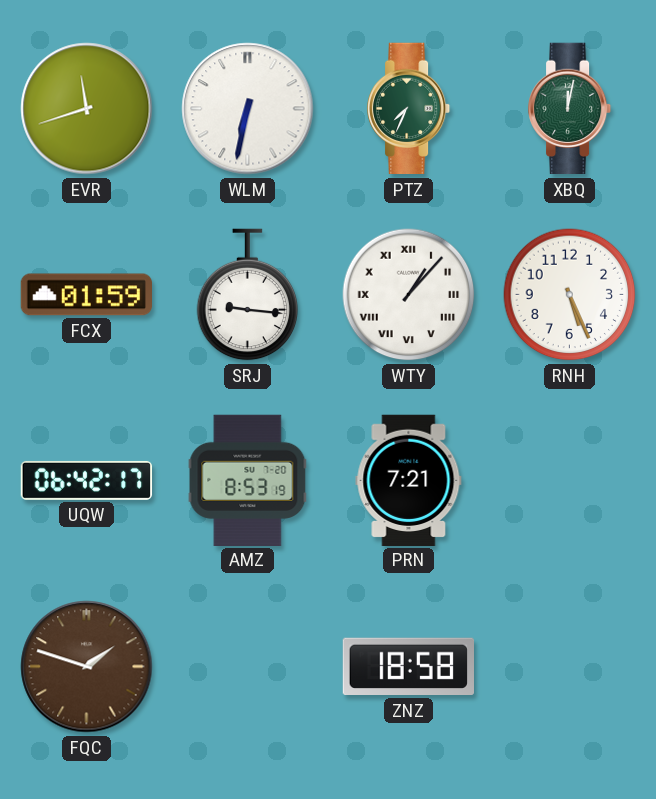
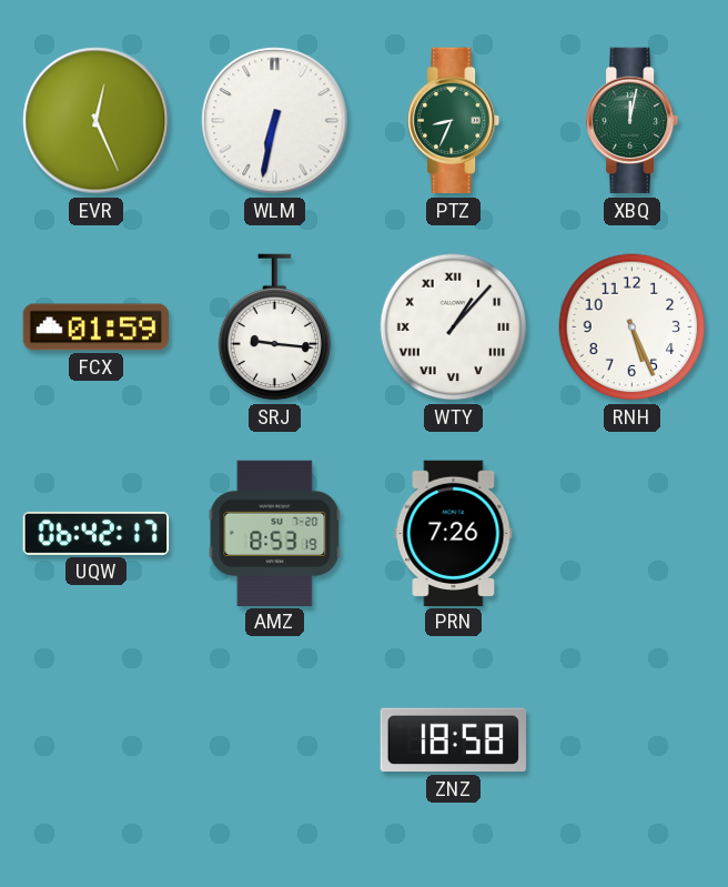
EVR: 11:42 -> 12:26
PTZ: 7:34 -> 8:34
PRN: 7:21 -> 7:26
FQC: 1:48 -> none
